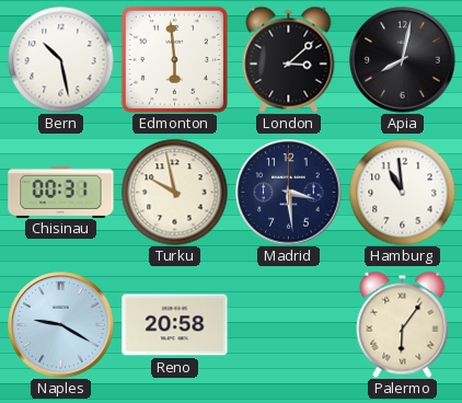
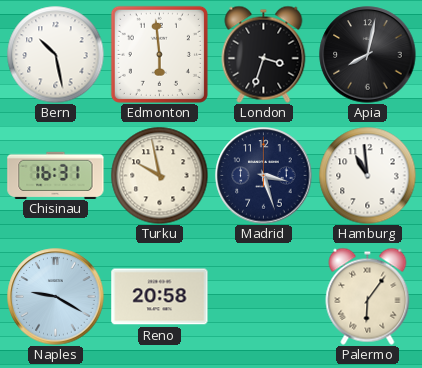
London: 3:08 -> 3:33
Chisinau: 00:31 -> 16:31
Madrid: 3:29 -> 3:27
